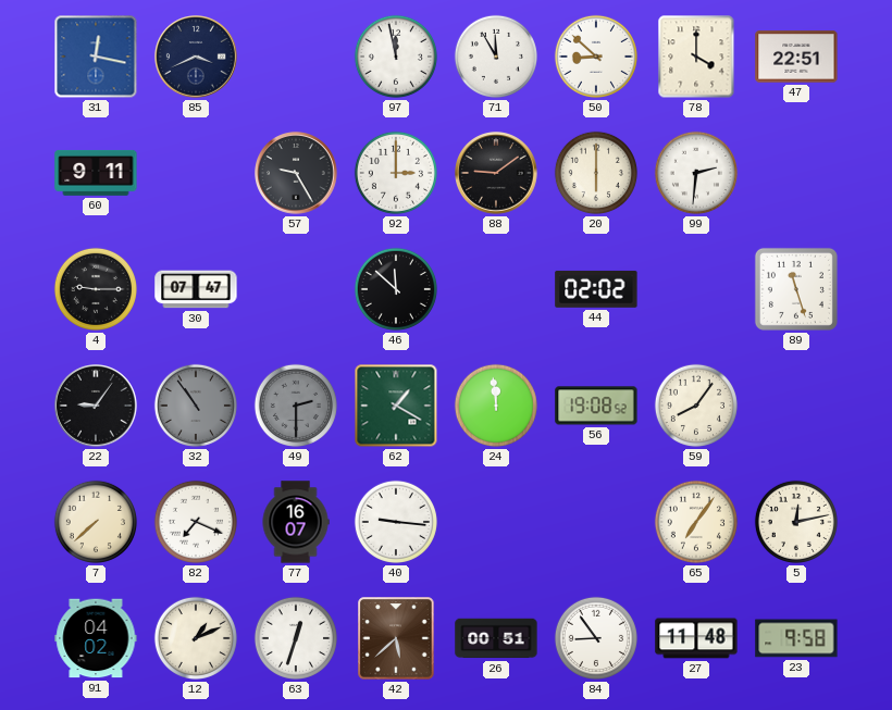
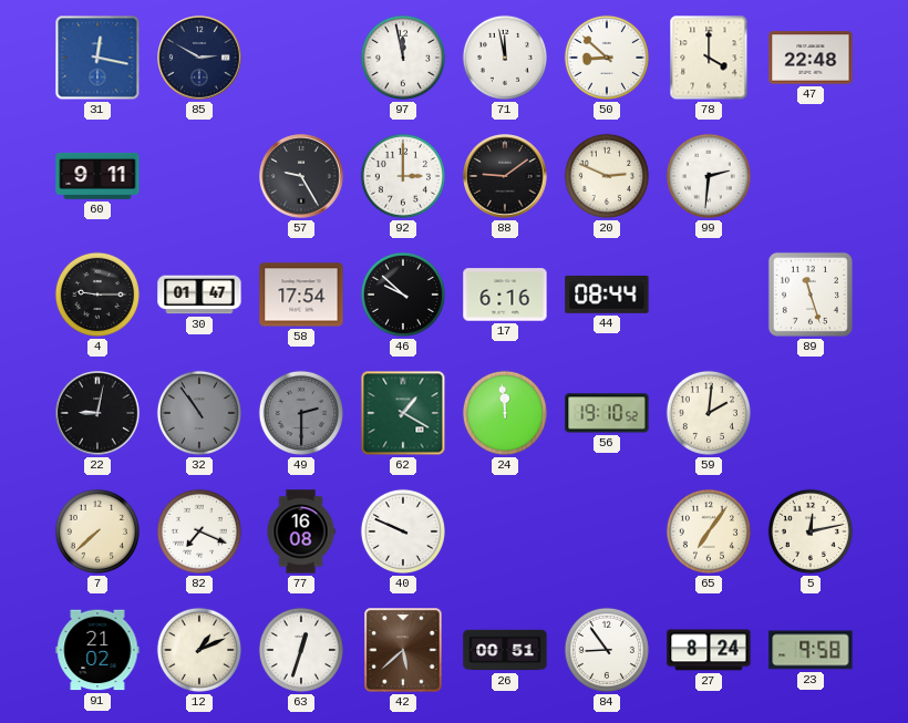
85: 3:41 -> 2:50
71: 11:55 -> 11:58
47: 22:51 -> 22:48
20: 6:00 -> 2:49
30: 07:47 -> 01:47
58: none -> 17:54
46: 11:52 -> 9:52
17: none -> 6:16
44: 02:02 -> 08:44
22: 9:06 -> 9:02
56: 19:08 -> 19:10
59: 8:06 -> 2:01
77: 16:07 -> 16:08
40: 9:16 -> 9:49
91: 04:02 -> 21:02
27: 11:48 -> 8:24
